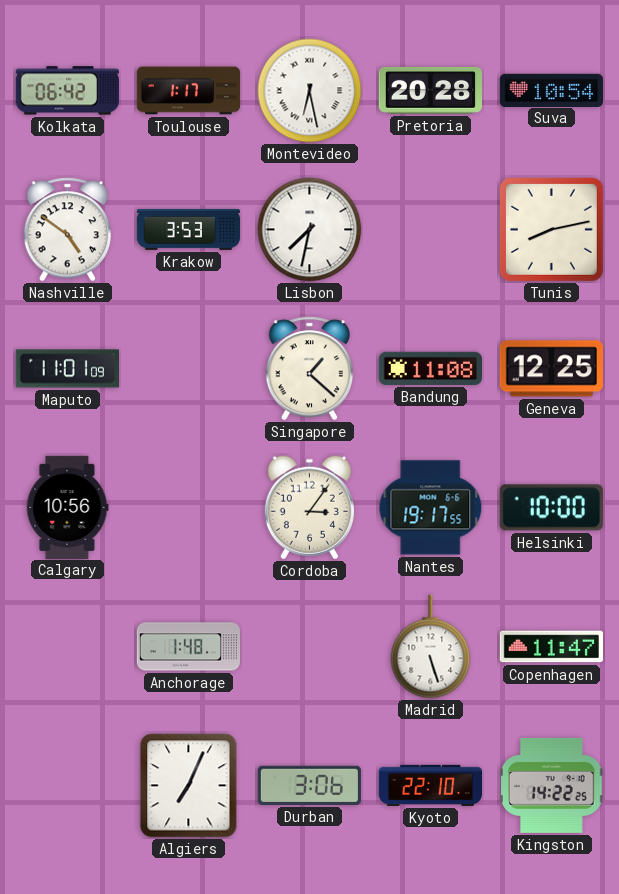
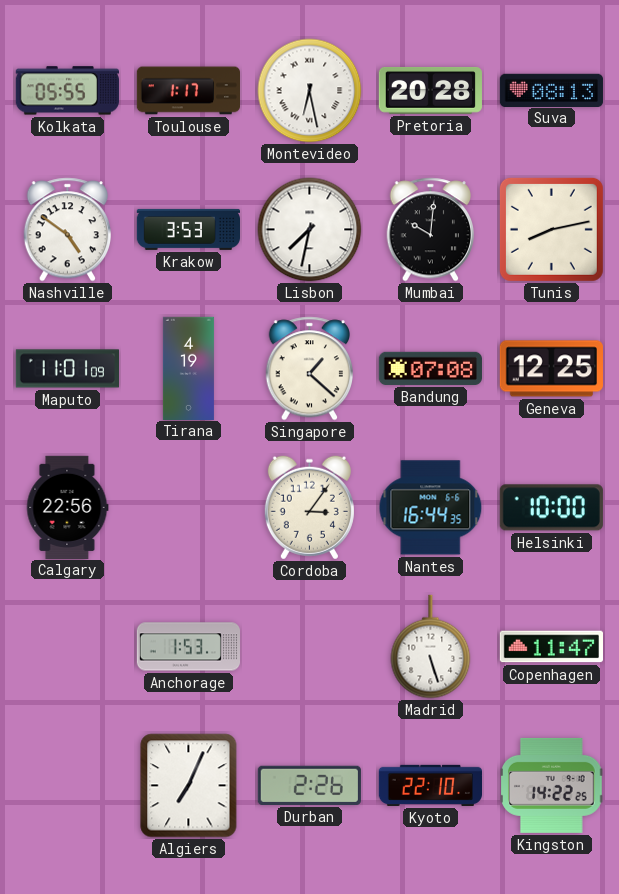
Kolkata: 06:42 -> 05:55
Suva: 10:54 -> 08:13
Mumbai: none -> 10:01
Tirana: none -> 4:19
Bandung: 11:08 -> 07:08
Calgary: 10:56 -> 22:56
Nantes: 19:17 -> 16:44
Anchorage: 1:48 -> 1:53
Durban: 3:06 -> 2:26
